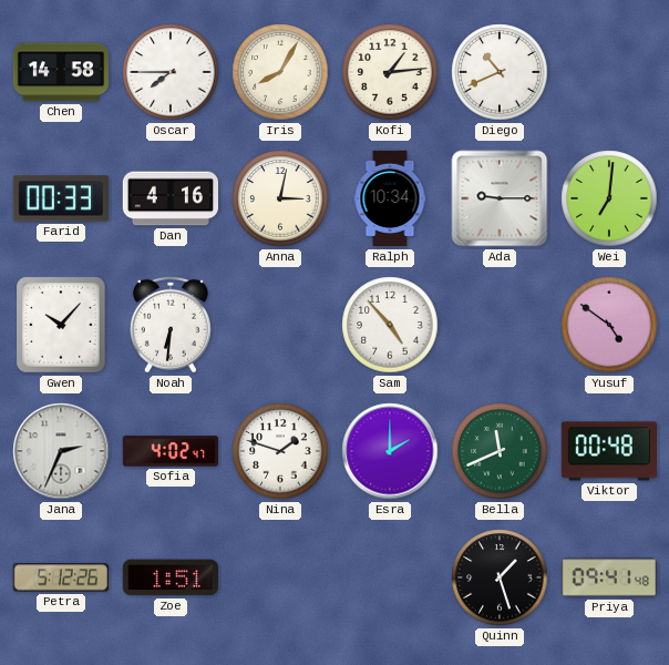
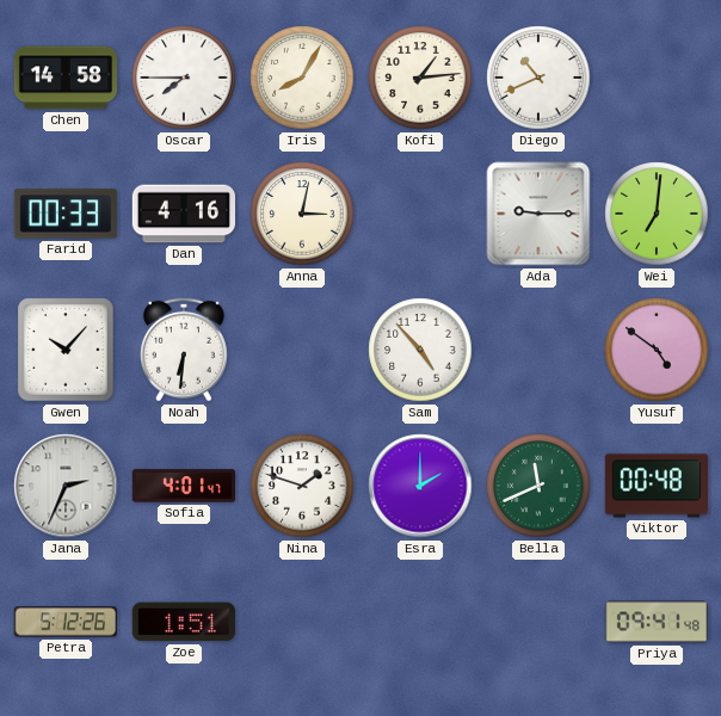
Ralph: 10:34 -> none
Sofia: 4:02 -> 4:01
Quinn: 1:27 -> none
